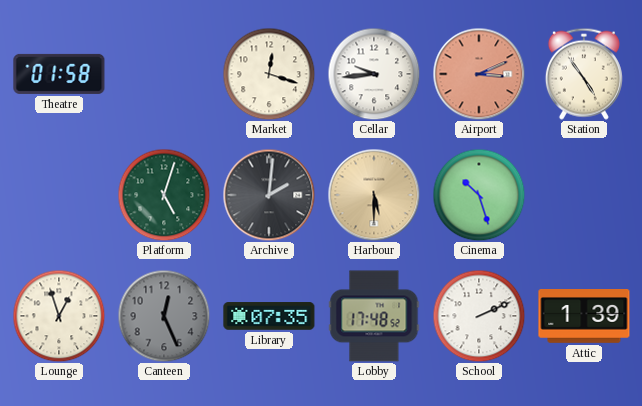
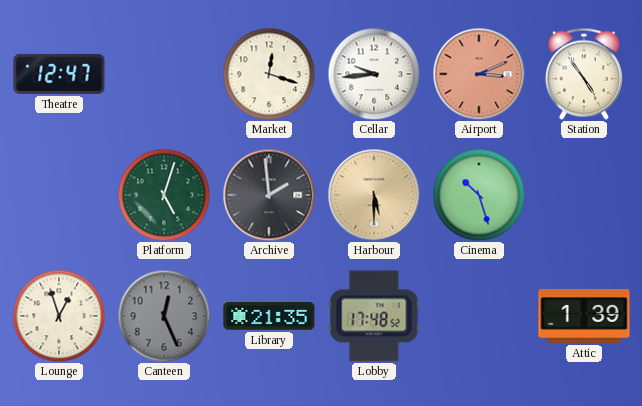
Theatre: 01:58 -> 12:47
Archive: 2:01 -> 1:59
Library: 07:35 -> 21:35
School: 2:11 -> none
